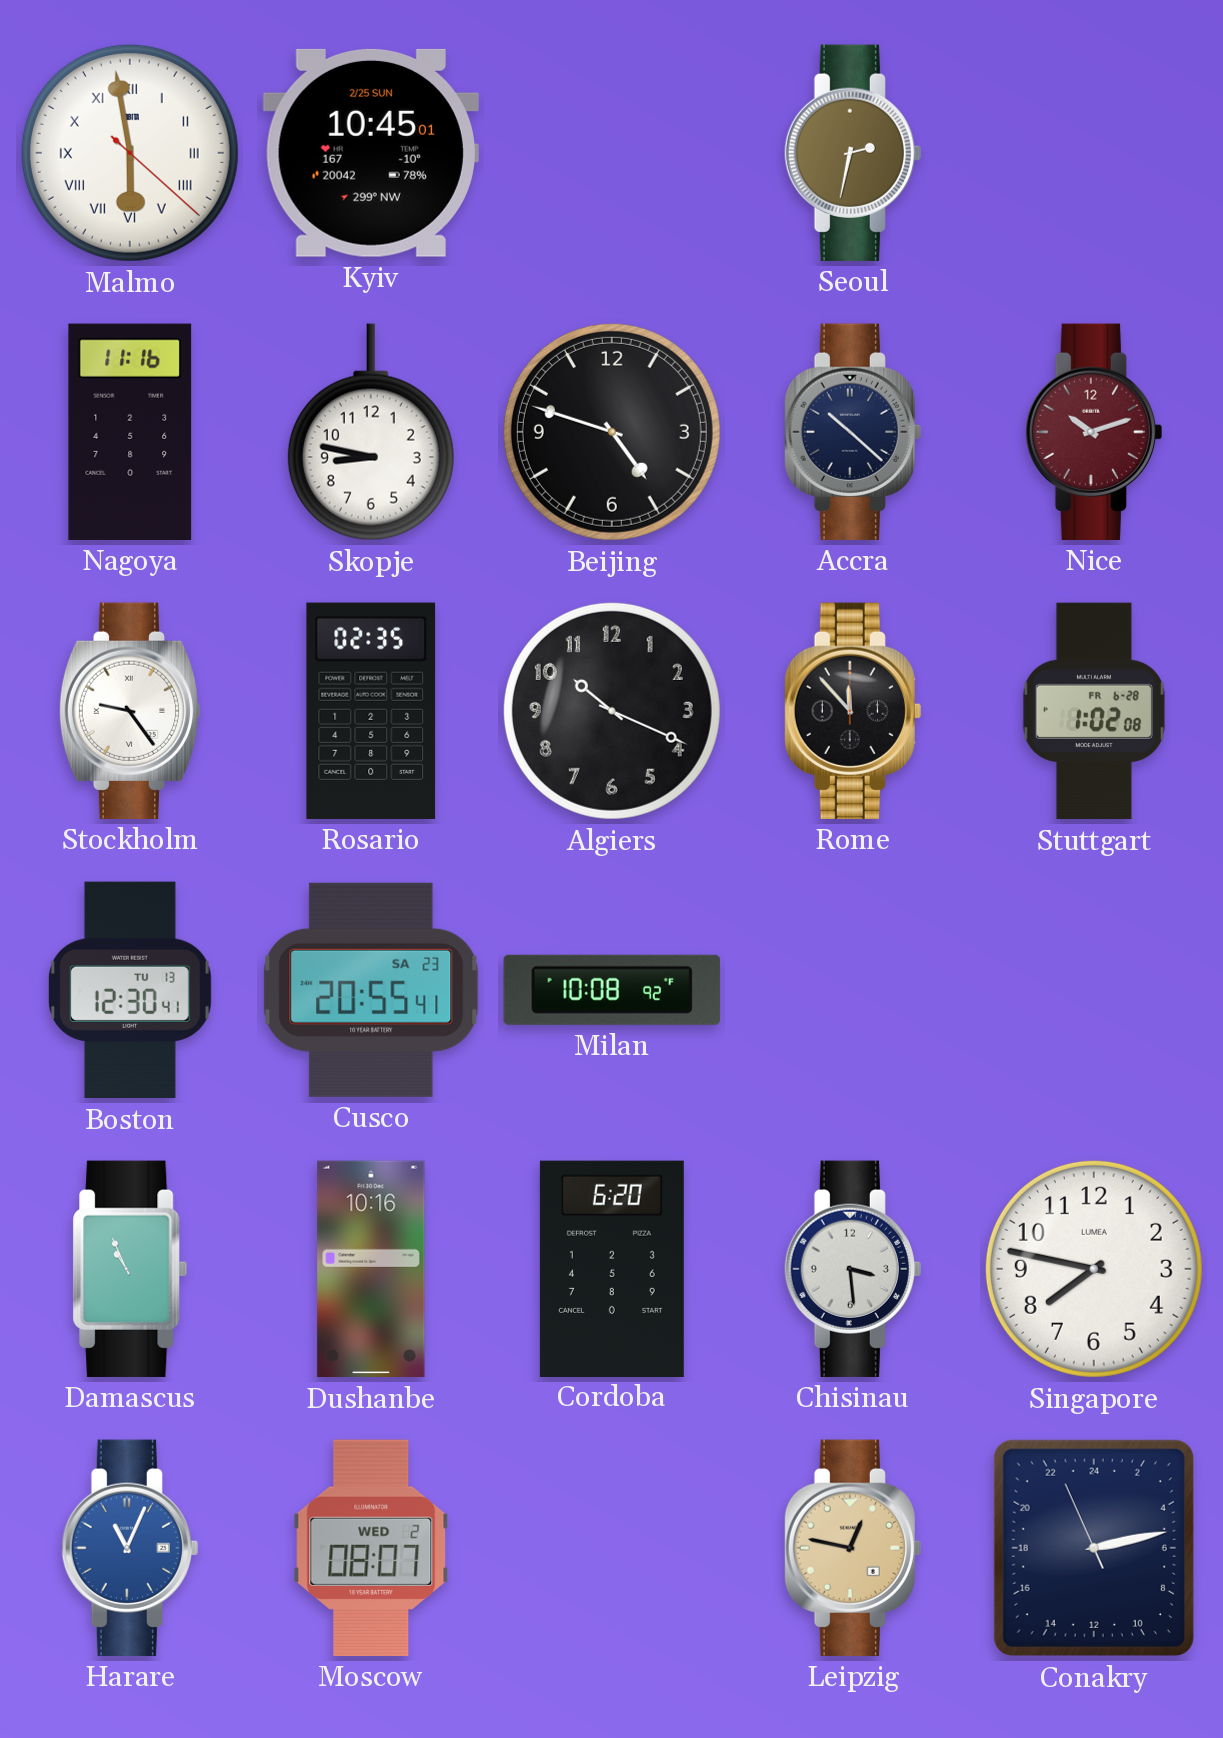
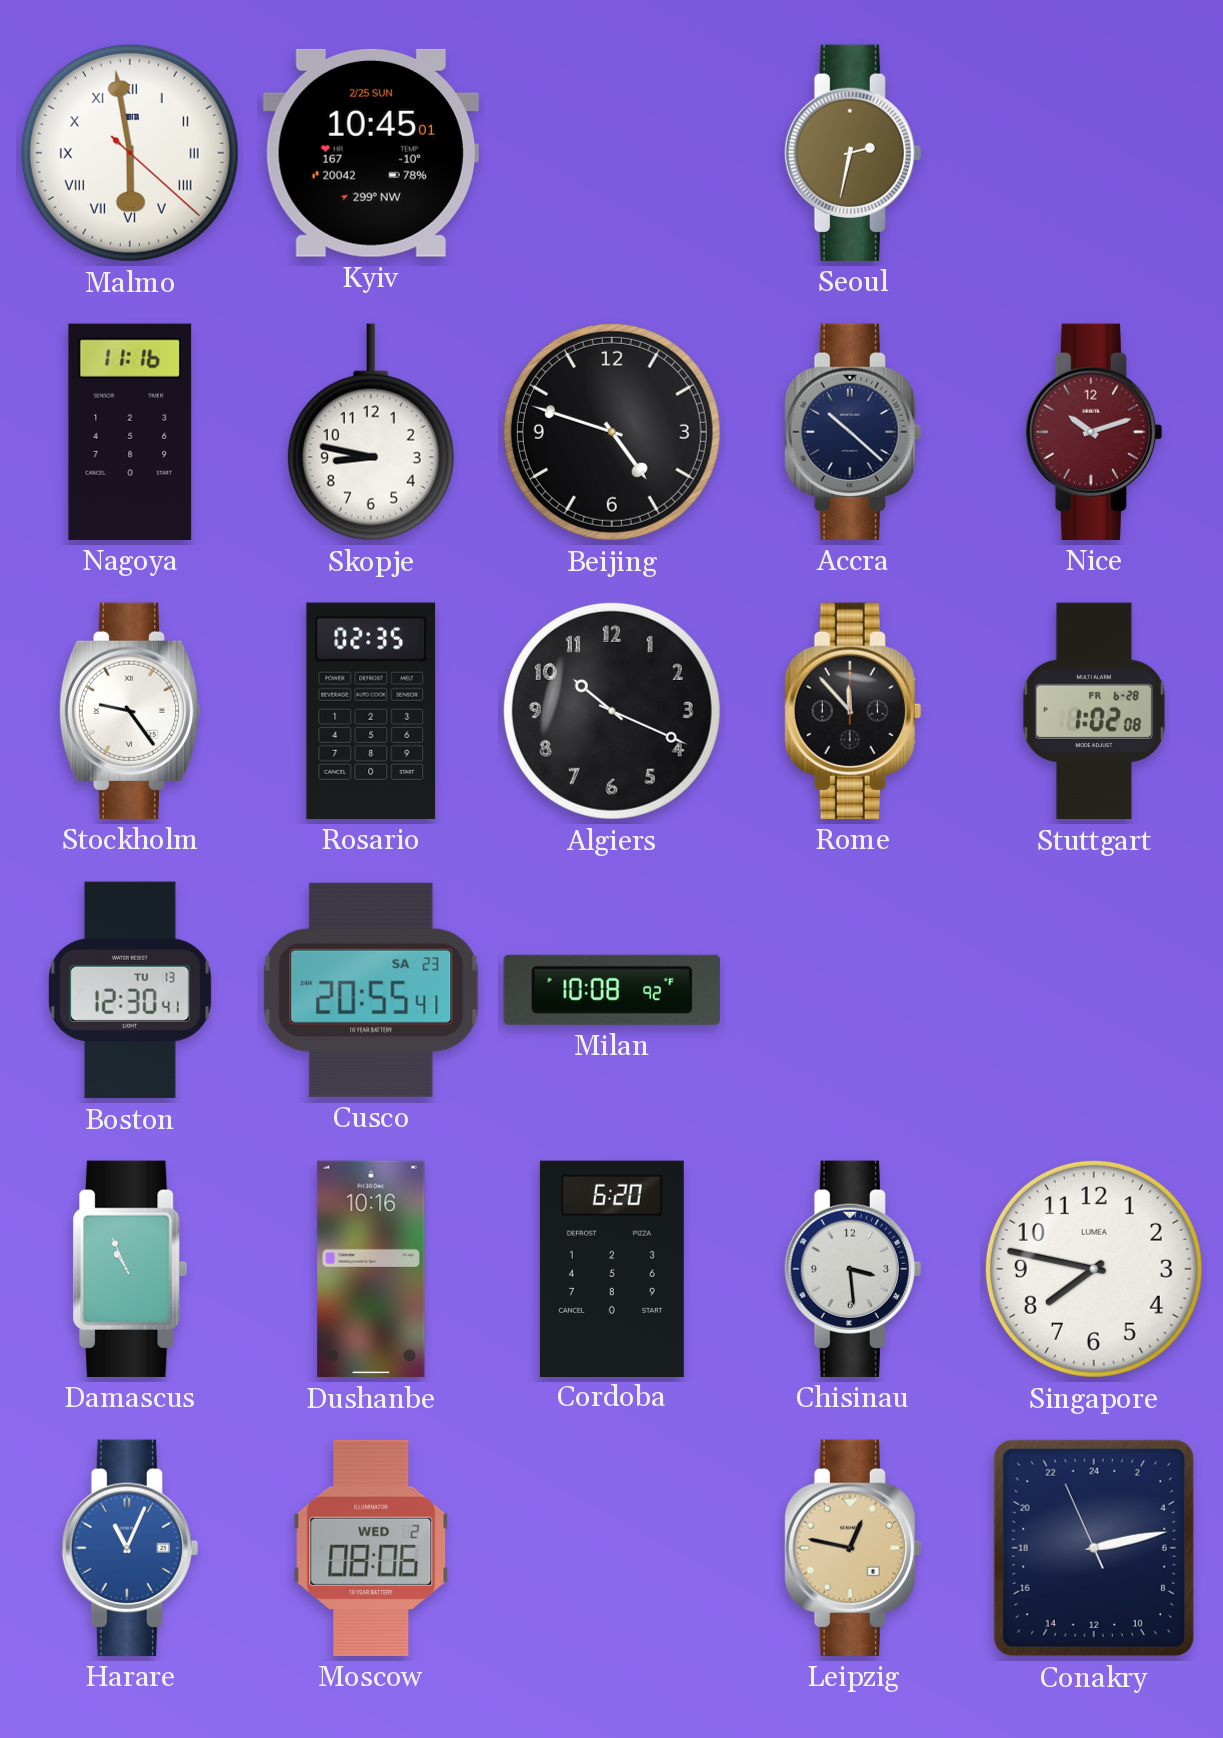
Moscow: 08:07 -> 08:06
